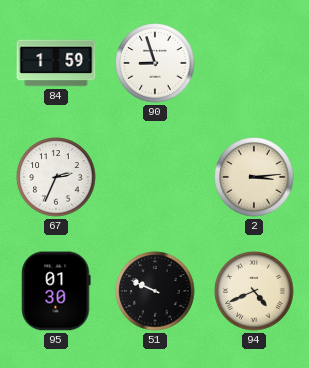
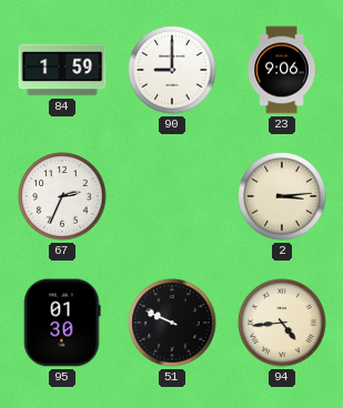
90: 8:57 -> 9:00
23: none -> 9:06
94: 4:41 -> 4:44
